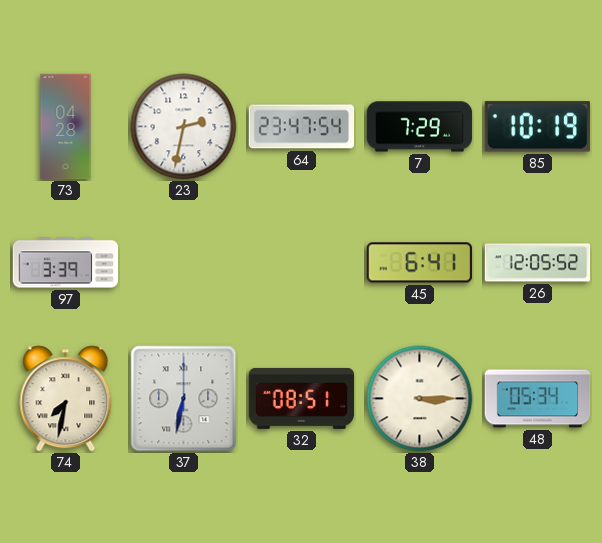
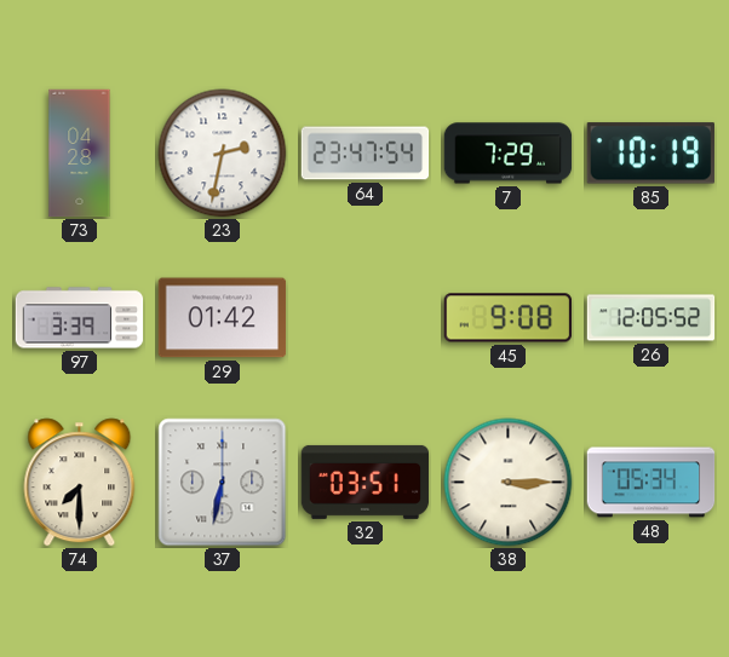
29: none -> 01:42
45: 6:41 -> 9:08
74: 7:32 -> 7:30
32: 08:51 -> 03:51
